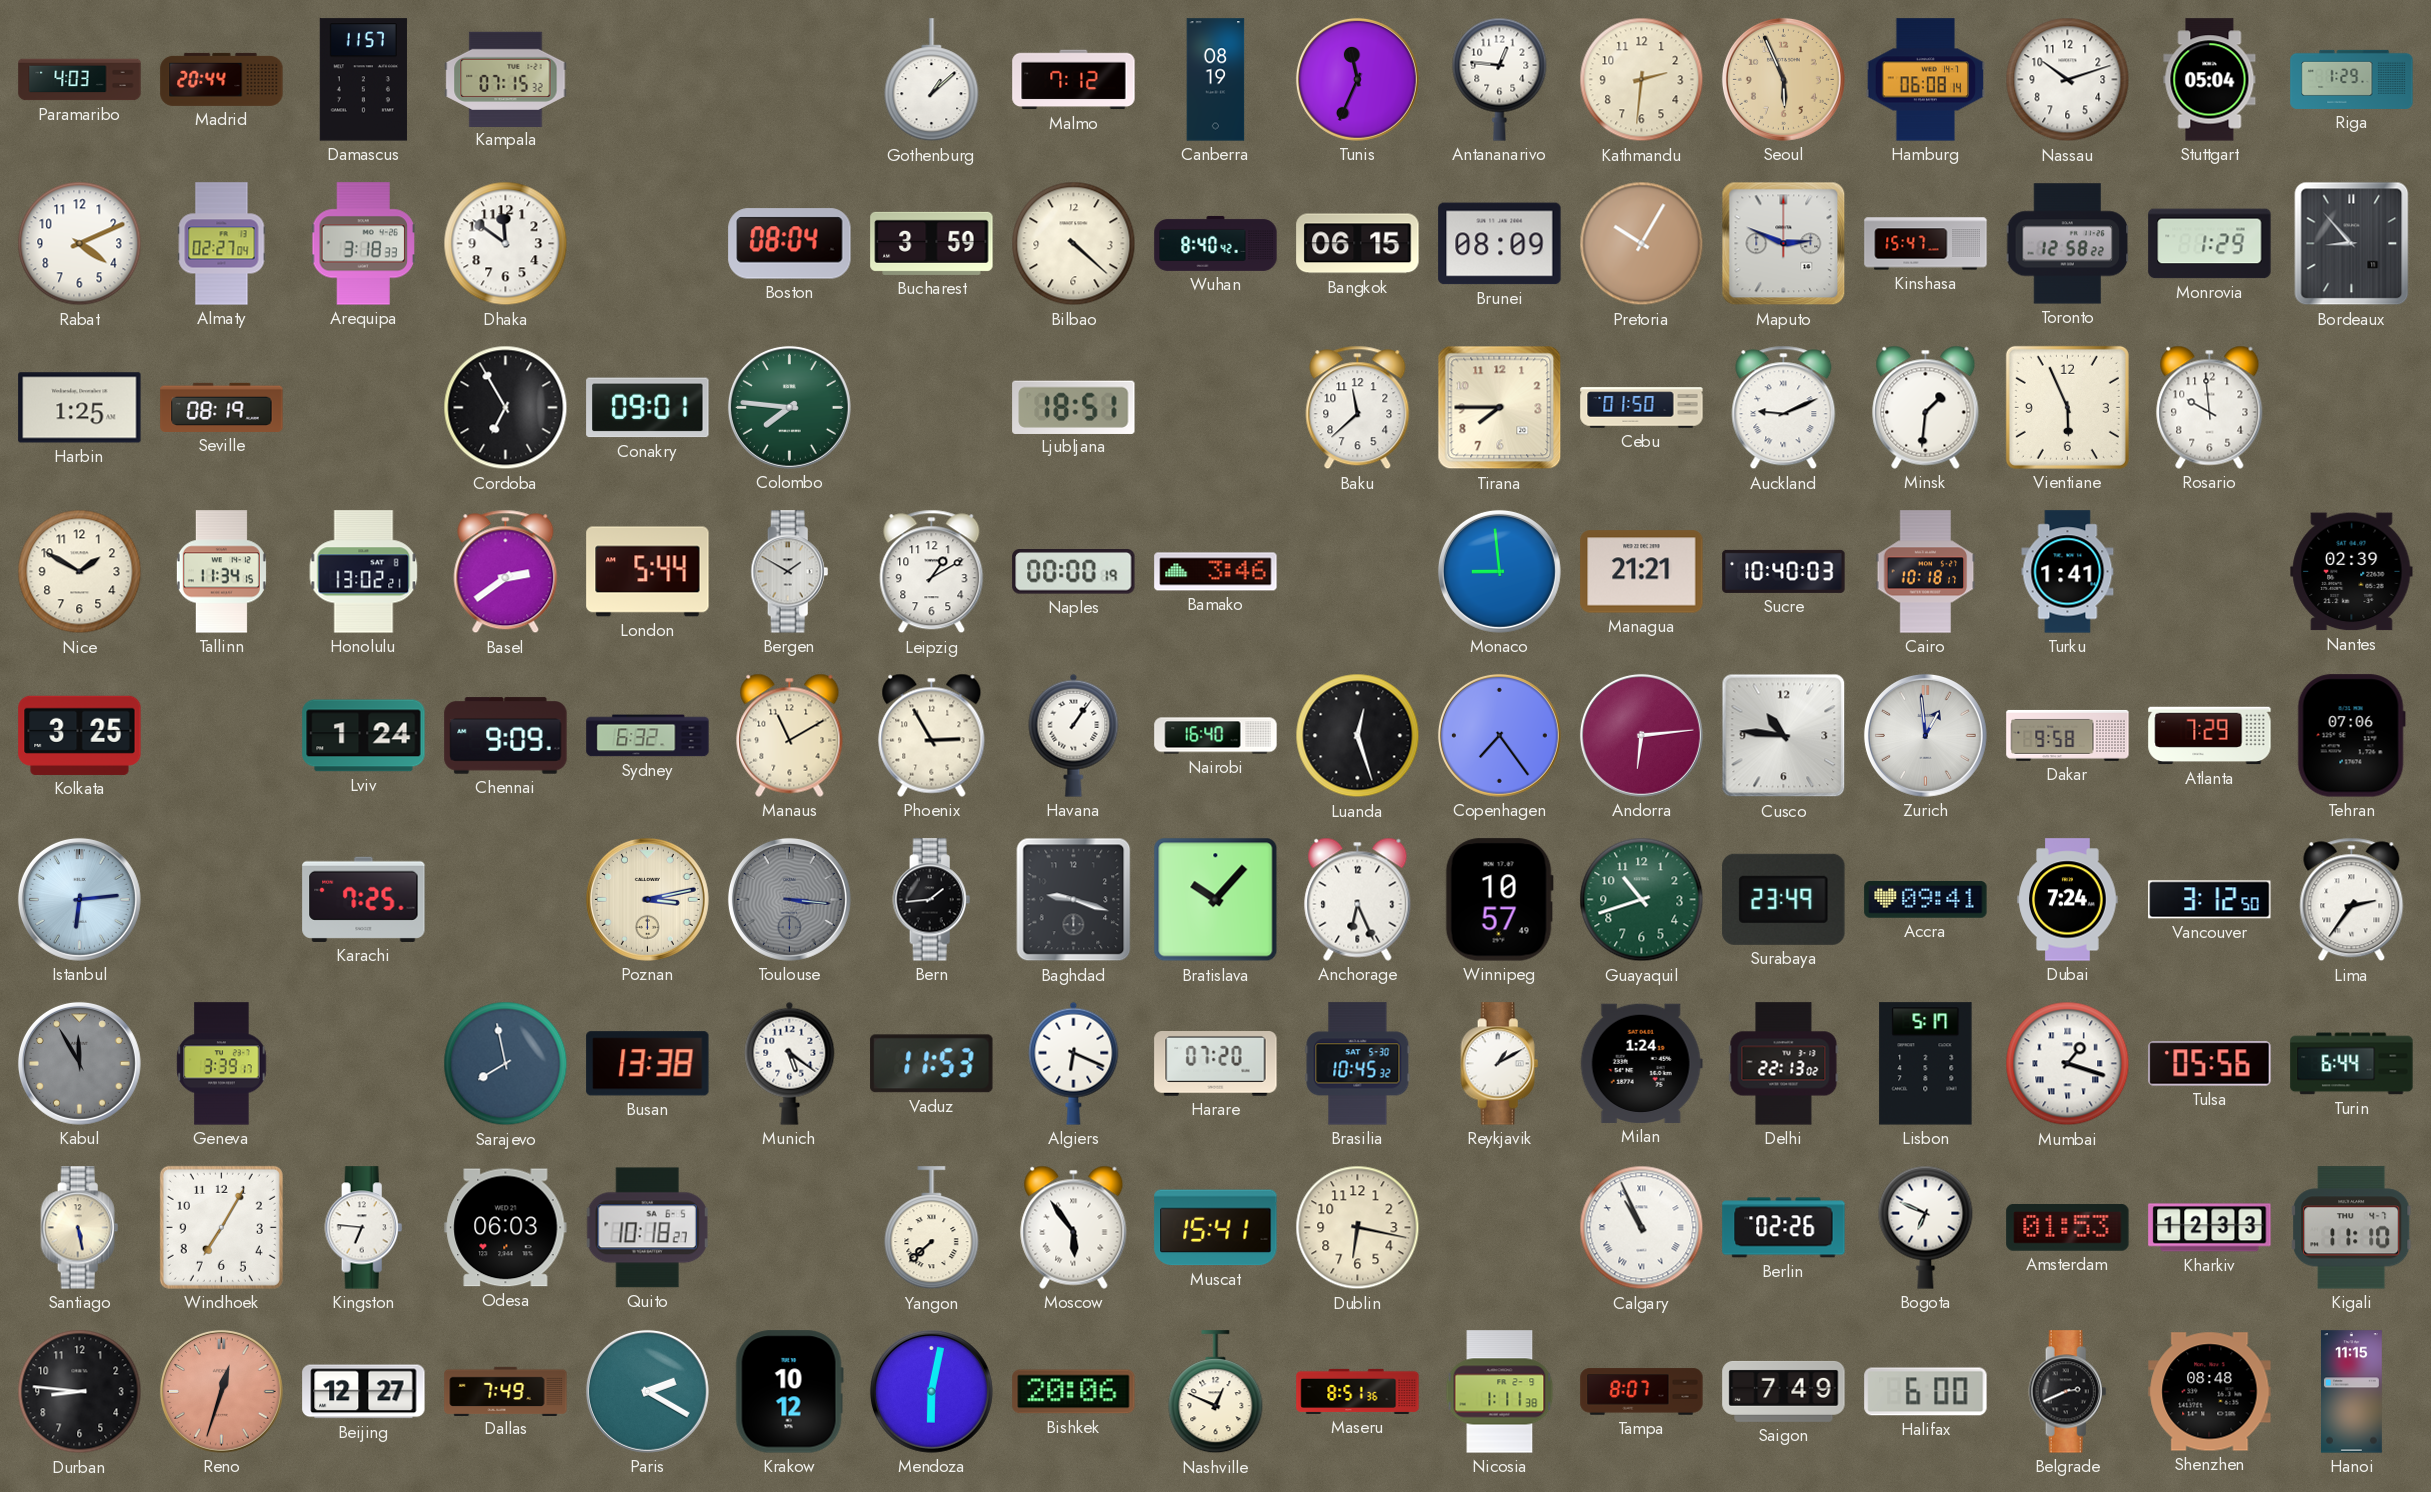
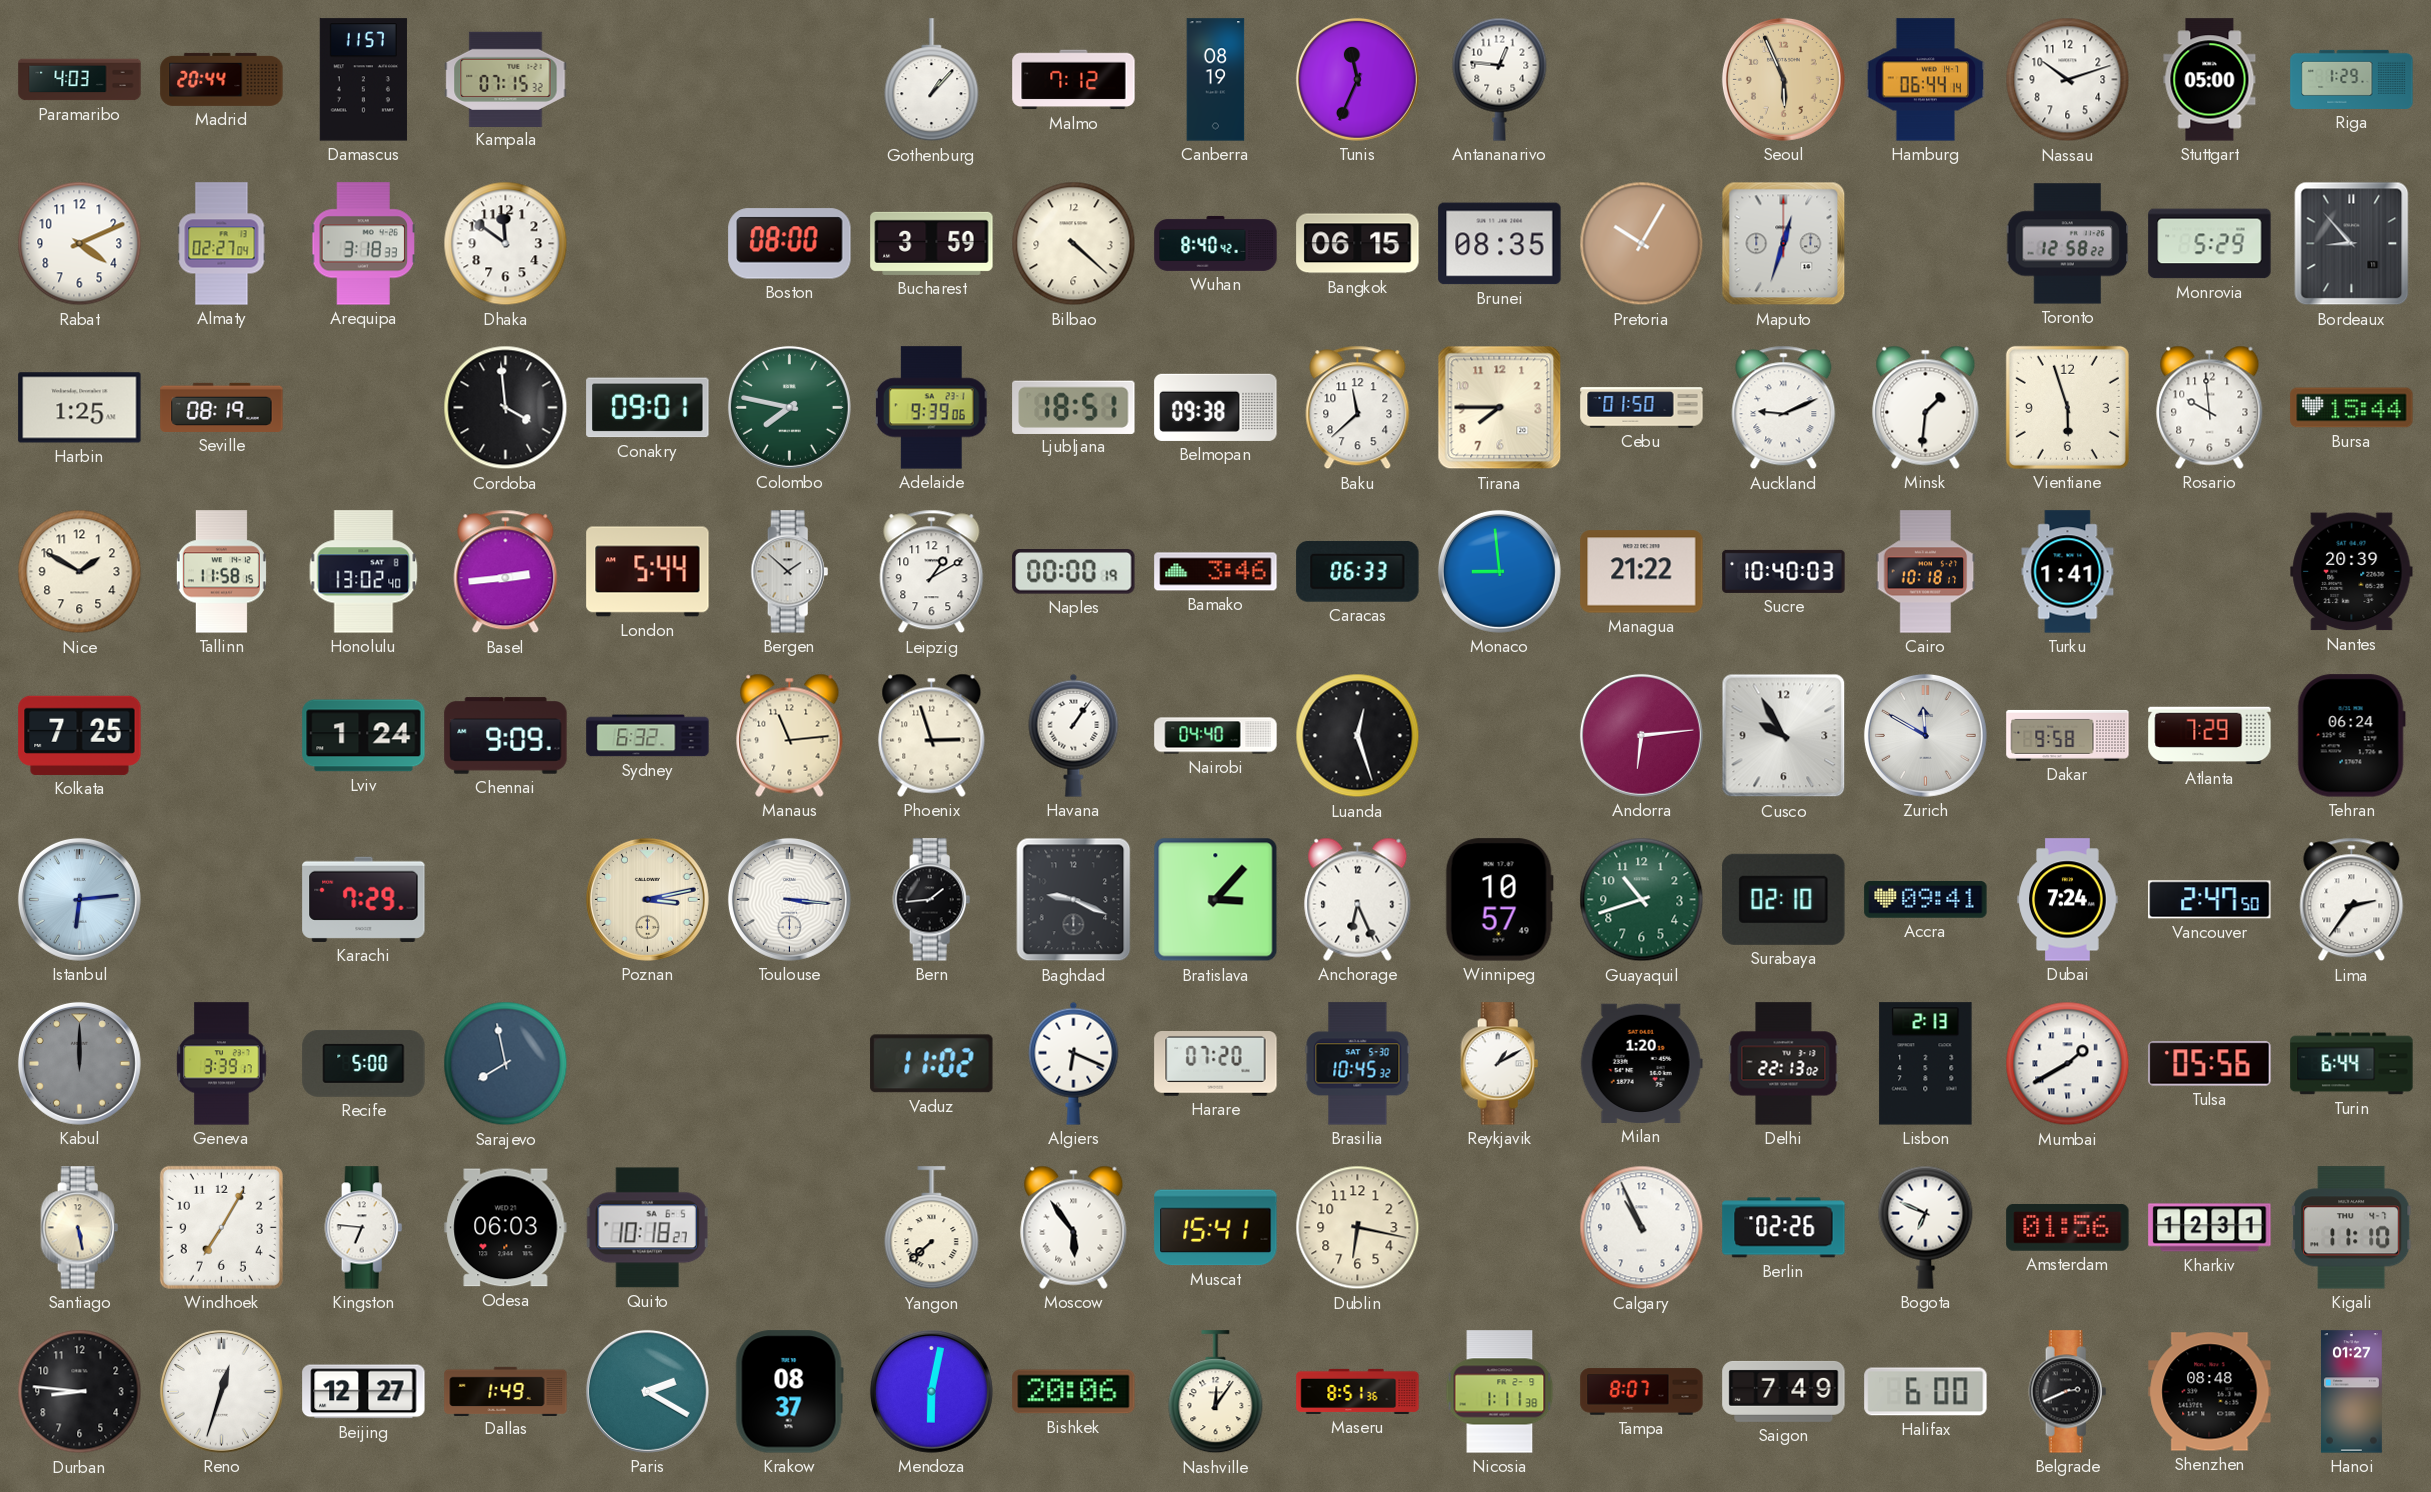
Gothenburg: 1:08 -> 1:07
Kathmandu: 2:31 -> none
Hamburg: 06:08 -> 06:44
Stuttgart: 05:04 -> 05:00
Boston: 08:04 -> 08:00
Brunei: 08:09 -> 08:35
Maputo: 2:49 -> 12:33
Kinshasa: 15:47 -> none
Monrovia: 1:29 -> 5:29
Cordoba: 6:55 -> 3:59
Colombo: 7:46 -> 7:47
Adelaide: none -> 9:39
Belmopan: none -> 09:38
Vientiane: 5:56 -> 5:57
Bursa: none -> 15:44
Tallinn: 11:34 -> 11:58
Honolulu: 13:02:21 -> 13:02:40
Basel: 2:39 -> 2:44
Bergen: 1:50 -> 1:52
Caracas: none -> 06:33
Managua: 21:21 -> 21:22
Nantes: 02:39 -> 20:39
Kolkata: 3:25 -> 7:25
Manaus: 11:10 -> 11:14
Phoenix: 2:55 -> 2:57
Nairobi: 16:40 -> 04:40
Copenhagen: 7:24 -> none
Cusco: 10:46 -> 9:55
Zurich: 12:59 -> 11:50
Tehran: 07:06 -> 06:24
Karachi: 7:25 -> 7:29
Toulouse dial: grey -> white
Baghdad: 9:18 -> 9:19
Bratislava: 10:07 -> 3:07
Surabaya: 23:49 -> 02:10
Vancouver: 3:12 -> 2:47
Kabul: 11:55 -> 12:00
Recife: none -> 5:00
Busan: 13:38 -> none
Munich: 5:21 -> none
Vaduz: 11:53 -> 11:02
Milan: 1:24 -> 1:20
Lisbon: 5:17 -> 2:13
Mumbai: 1:18 -> 1:40
Calgary numerals: Roman -> Arabic
Amsterdam: 01:53 -> 01:56
Kharkiv: 12:33 -> 12:31
Reno dial: salmon -> white
Dallas: 7:49 -> 1:49
Krakow: 10:12 -> 08:37
Nashville: 12:49 -> 12:06
Hanoi: 11:15 -> 01:27
